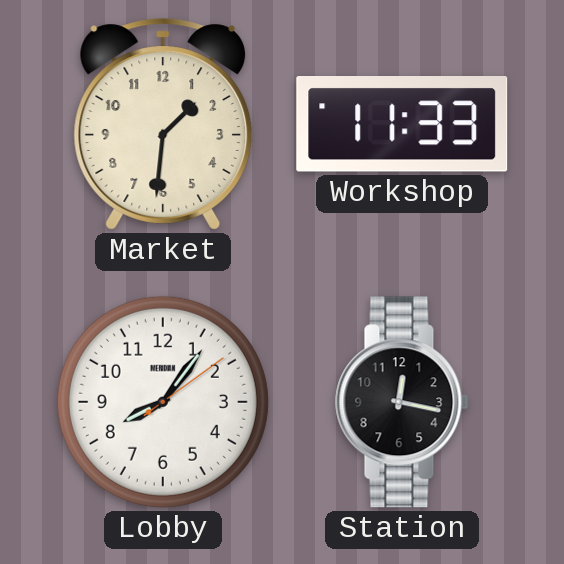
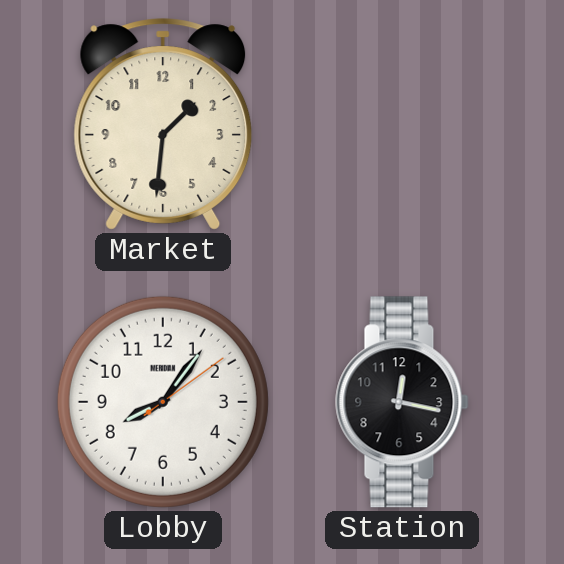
Workshop: 11:33 -> none
